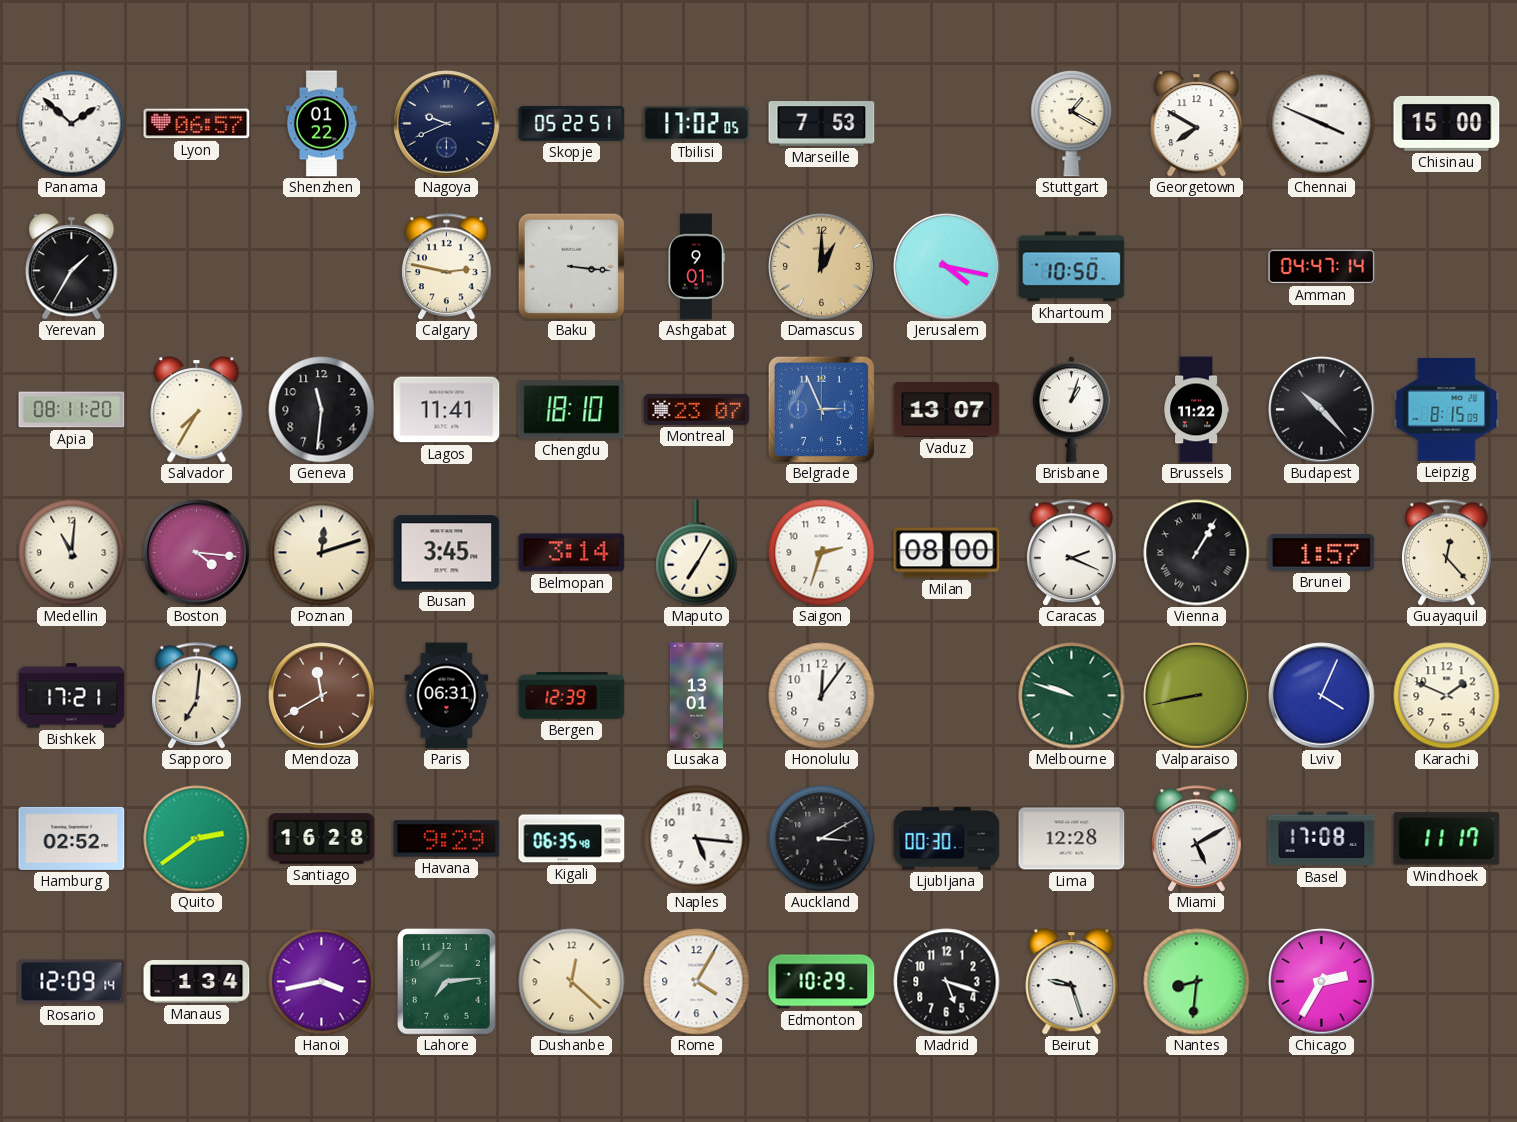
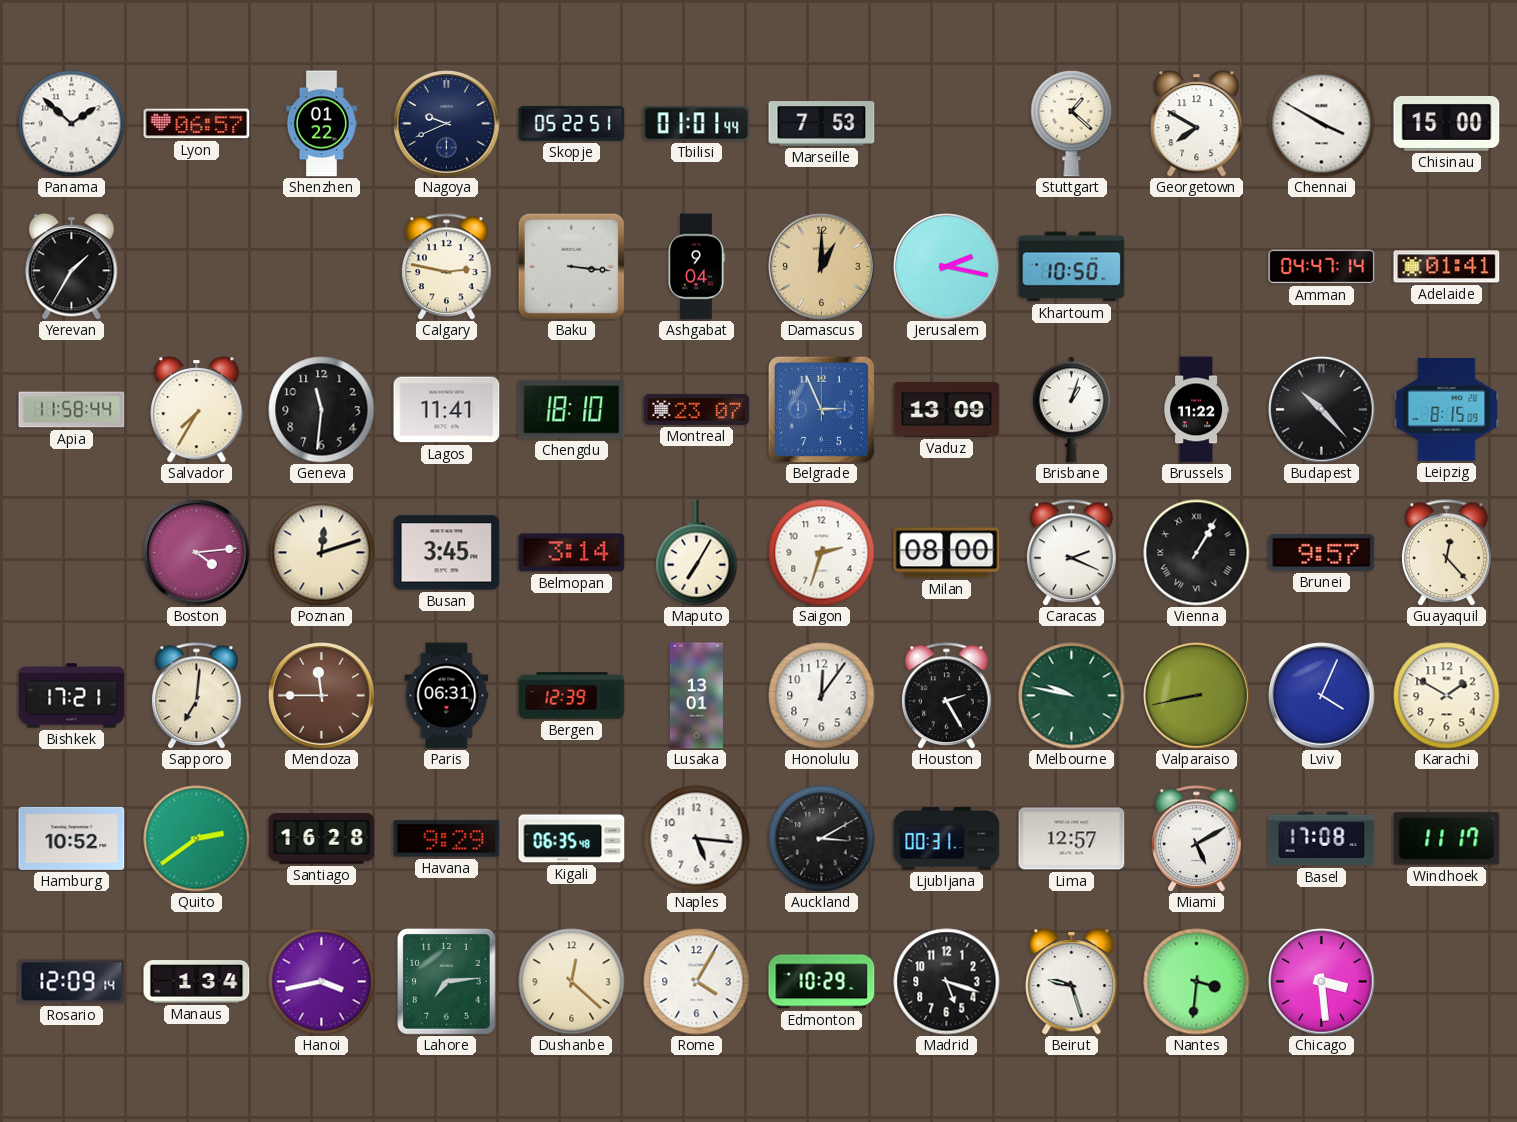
Tbilisi: 17:02 -> 01:01
Stuttgart: 1:20 -> 1:22
Chennai: 3:49 -> 3:50
Ashgabat: 9:01 -> 9:04
Jerusalem: 4:17 -> 2:17
Adelaide: none -> 01:41
Apia: 08:11 -> 11:58
Vaduz: 13:07 -> 13:09
Medellin: 11:01 -> none
Boston: 4:16 -> 4:14
Brunei: 1:57 -> 9:57
Mendoza: 11:40 -> 11:45
Houston: none -> 2:25
Melbourne: 9:48 -> 9:47
Karachi: 1:49 -> 1:50
Hamburg: 02:52 -> 10:52
Ljubljana: 00:30 -> 00:31
Lima: 12:28 -> 12:57
Nantes: 8:31 -> 3:31
Chicago: 2:35 -> 3:29
